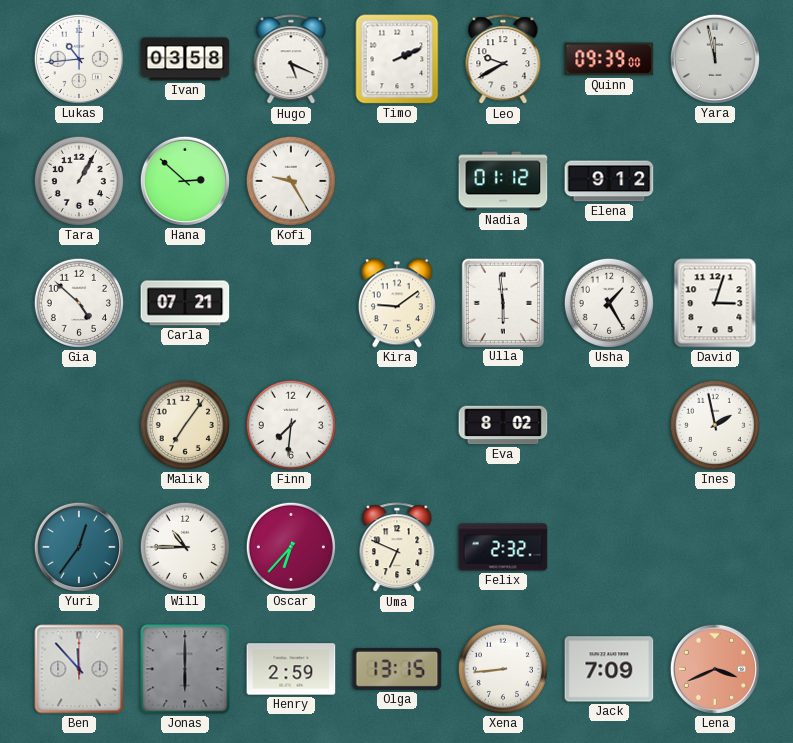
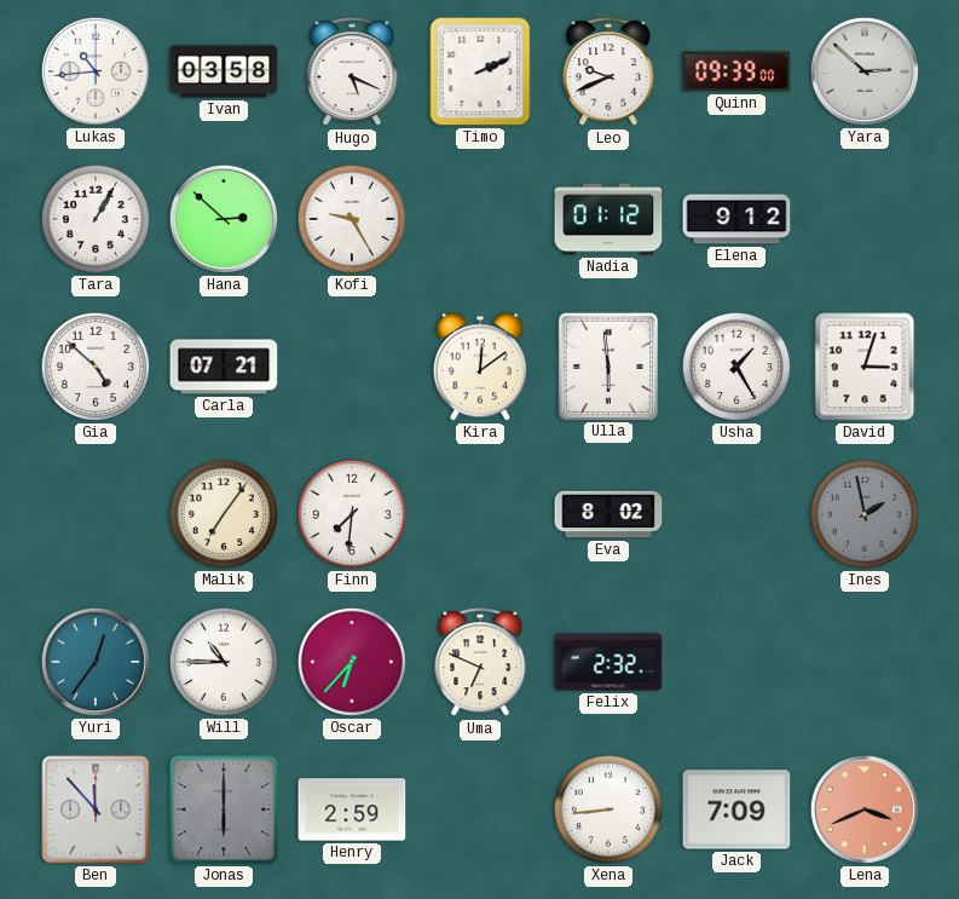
Leo: 9:40 -> 9:41
Yara: 11:58 -> 2:52
Kira: 9:09 -> 12:09
Ines dial: white -> grey
Olga: 13:15 -> none
